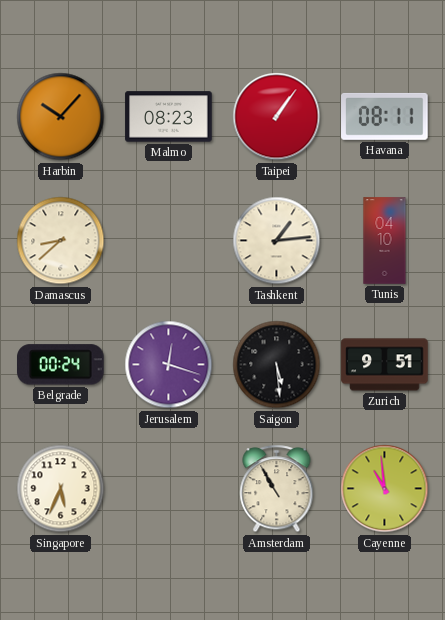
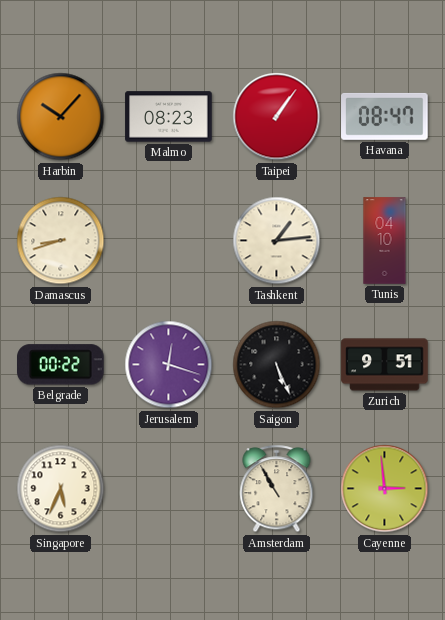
Havana: 08:11 -> 08:47
Damascus: 8:38 -> 8:42
Belgrade: 00:24 -> 00:22
Saigon: 5:29 -> 5:26
Cayenne: 10:59 -> 2:59
